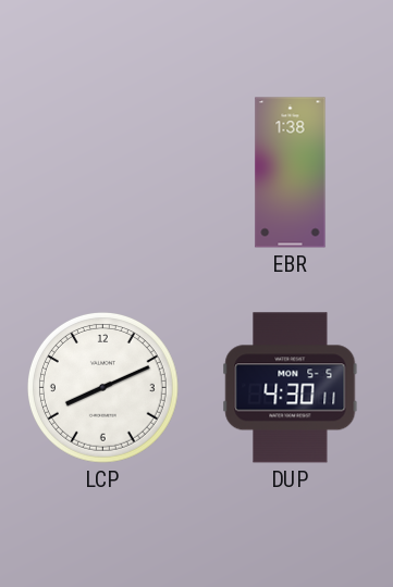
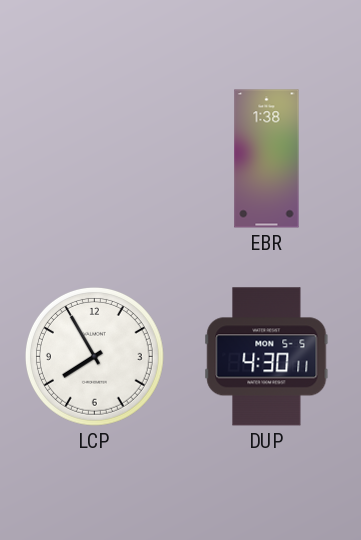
LCP: 8:11 -> 7:55
